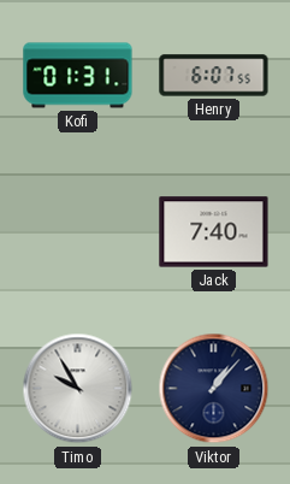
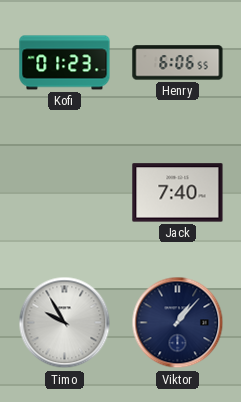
Kofi: 01:31 -> 01:23
Henry: 6:07 -> 6:06
